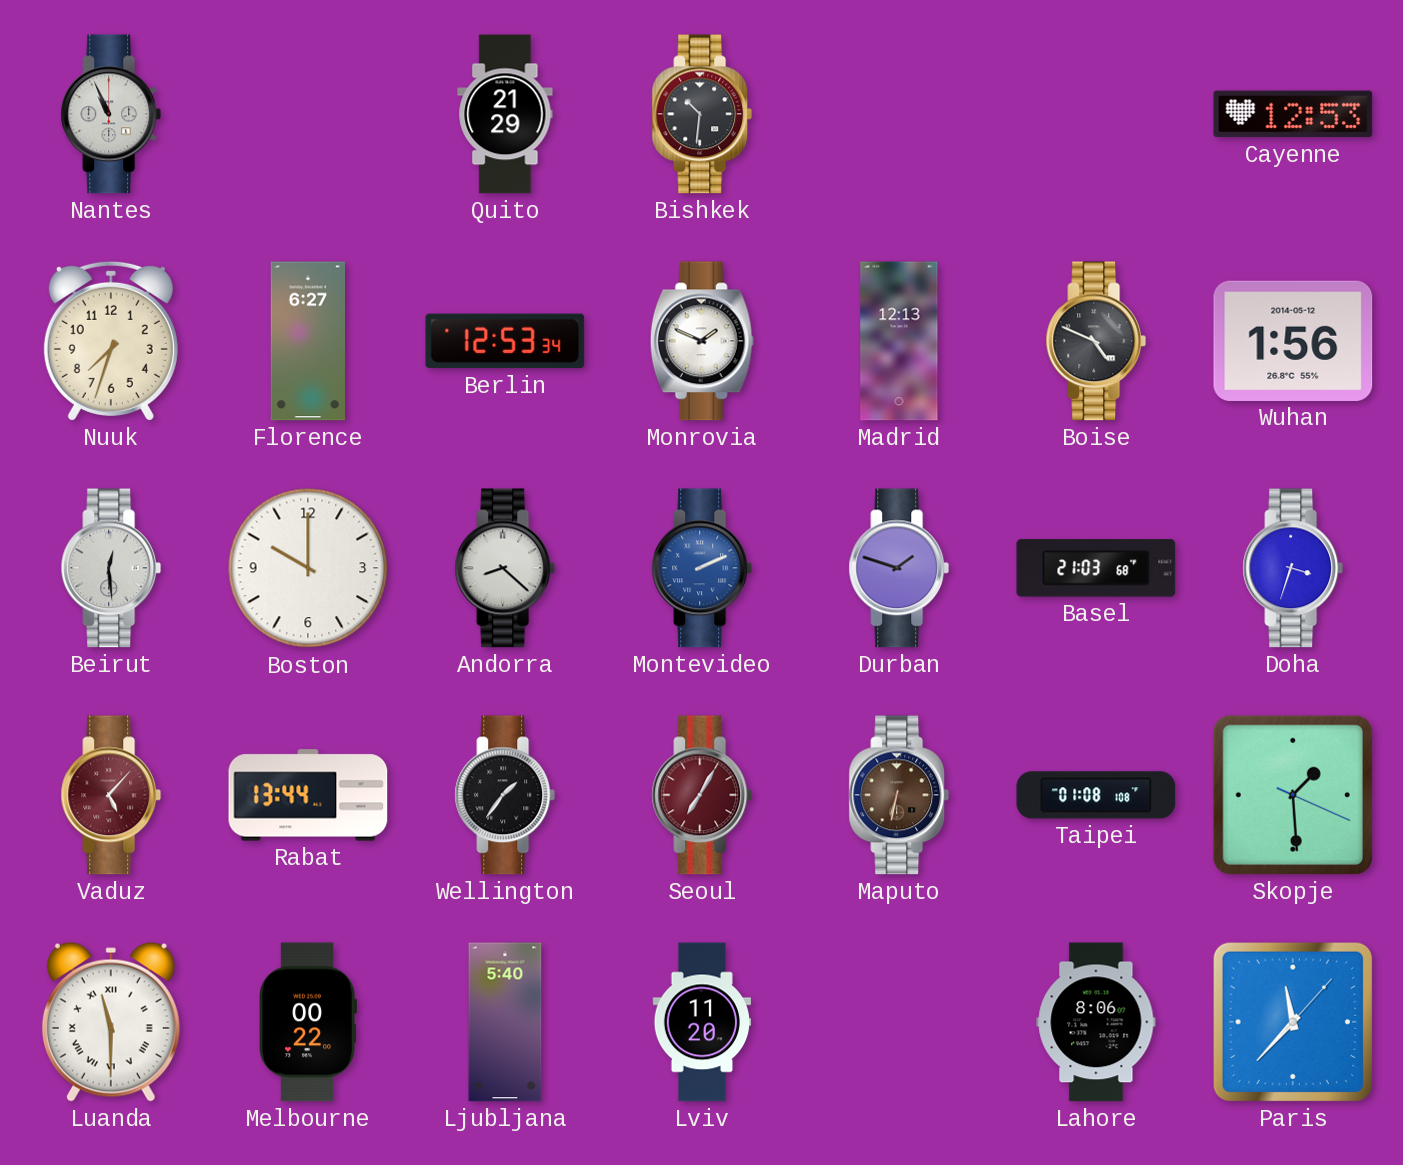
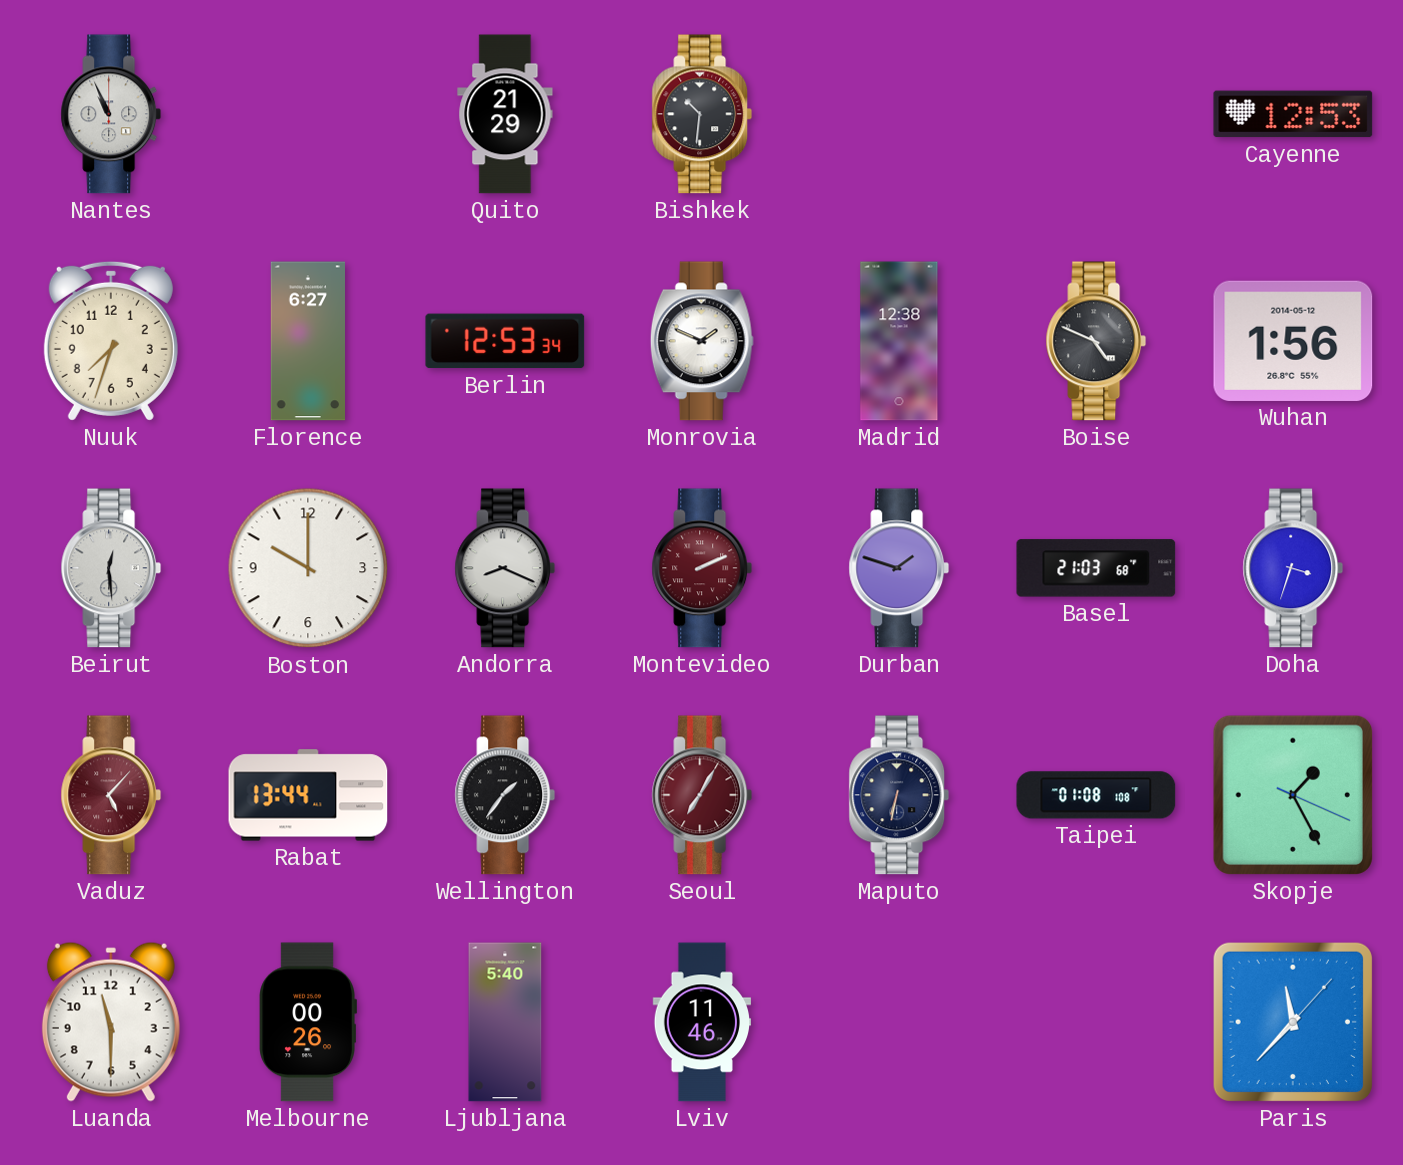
Madrid: 12:13 -> 12:38
Andorra: 8:22 -> 8:19
Montevideo dial: blue -> burgundy
Maputo dial: brown -> navy
Skopje: 1:29 -> 1:25
Luanda numerals: Roman -> Arabic
Melbourne: 00:22 -> 00:26
Lviv: 11:20 -> 11:46
Lahore: 8:06 -> none
